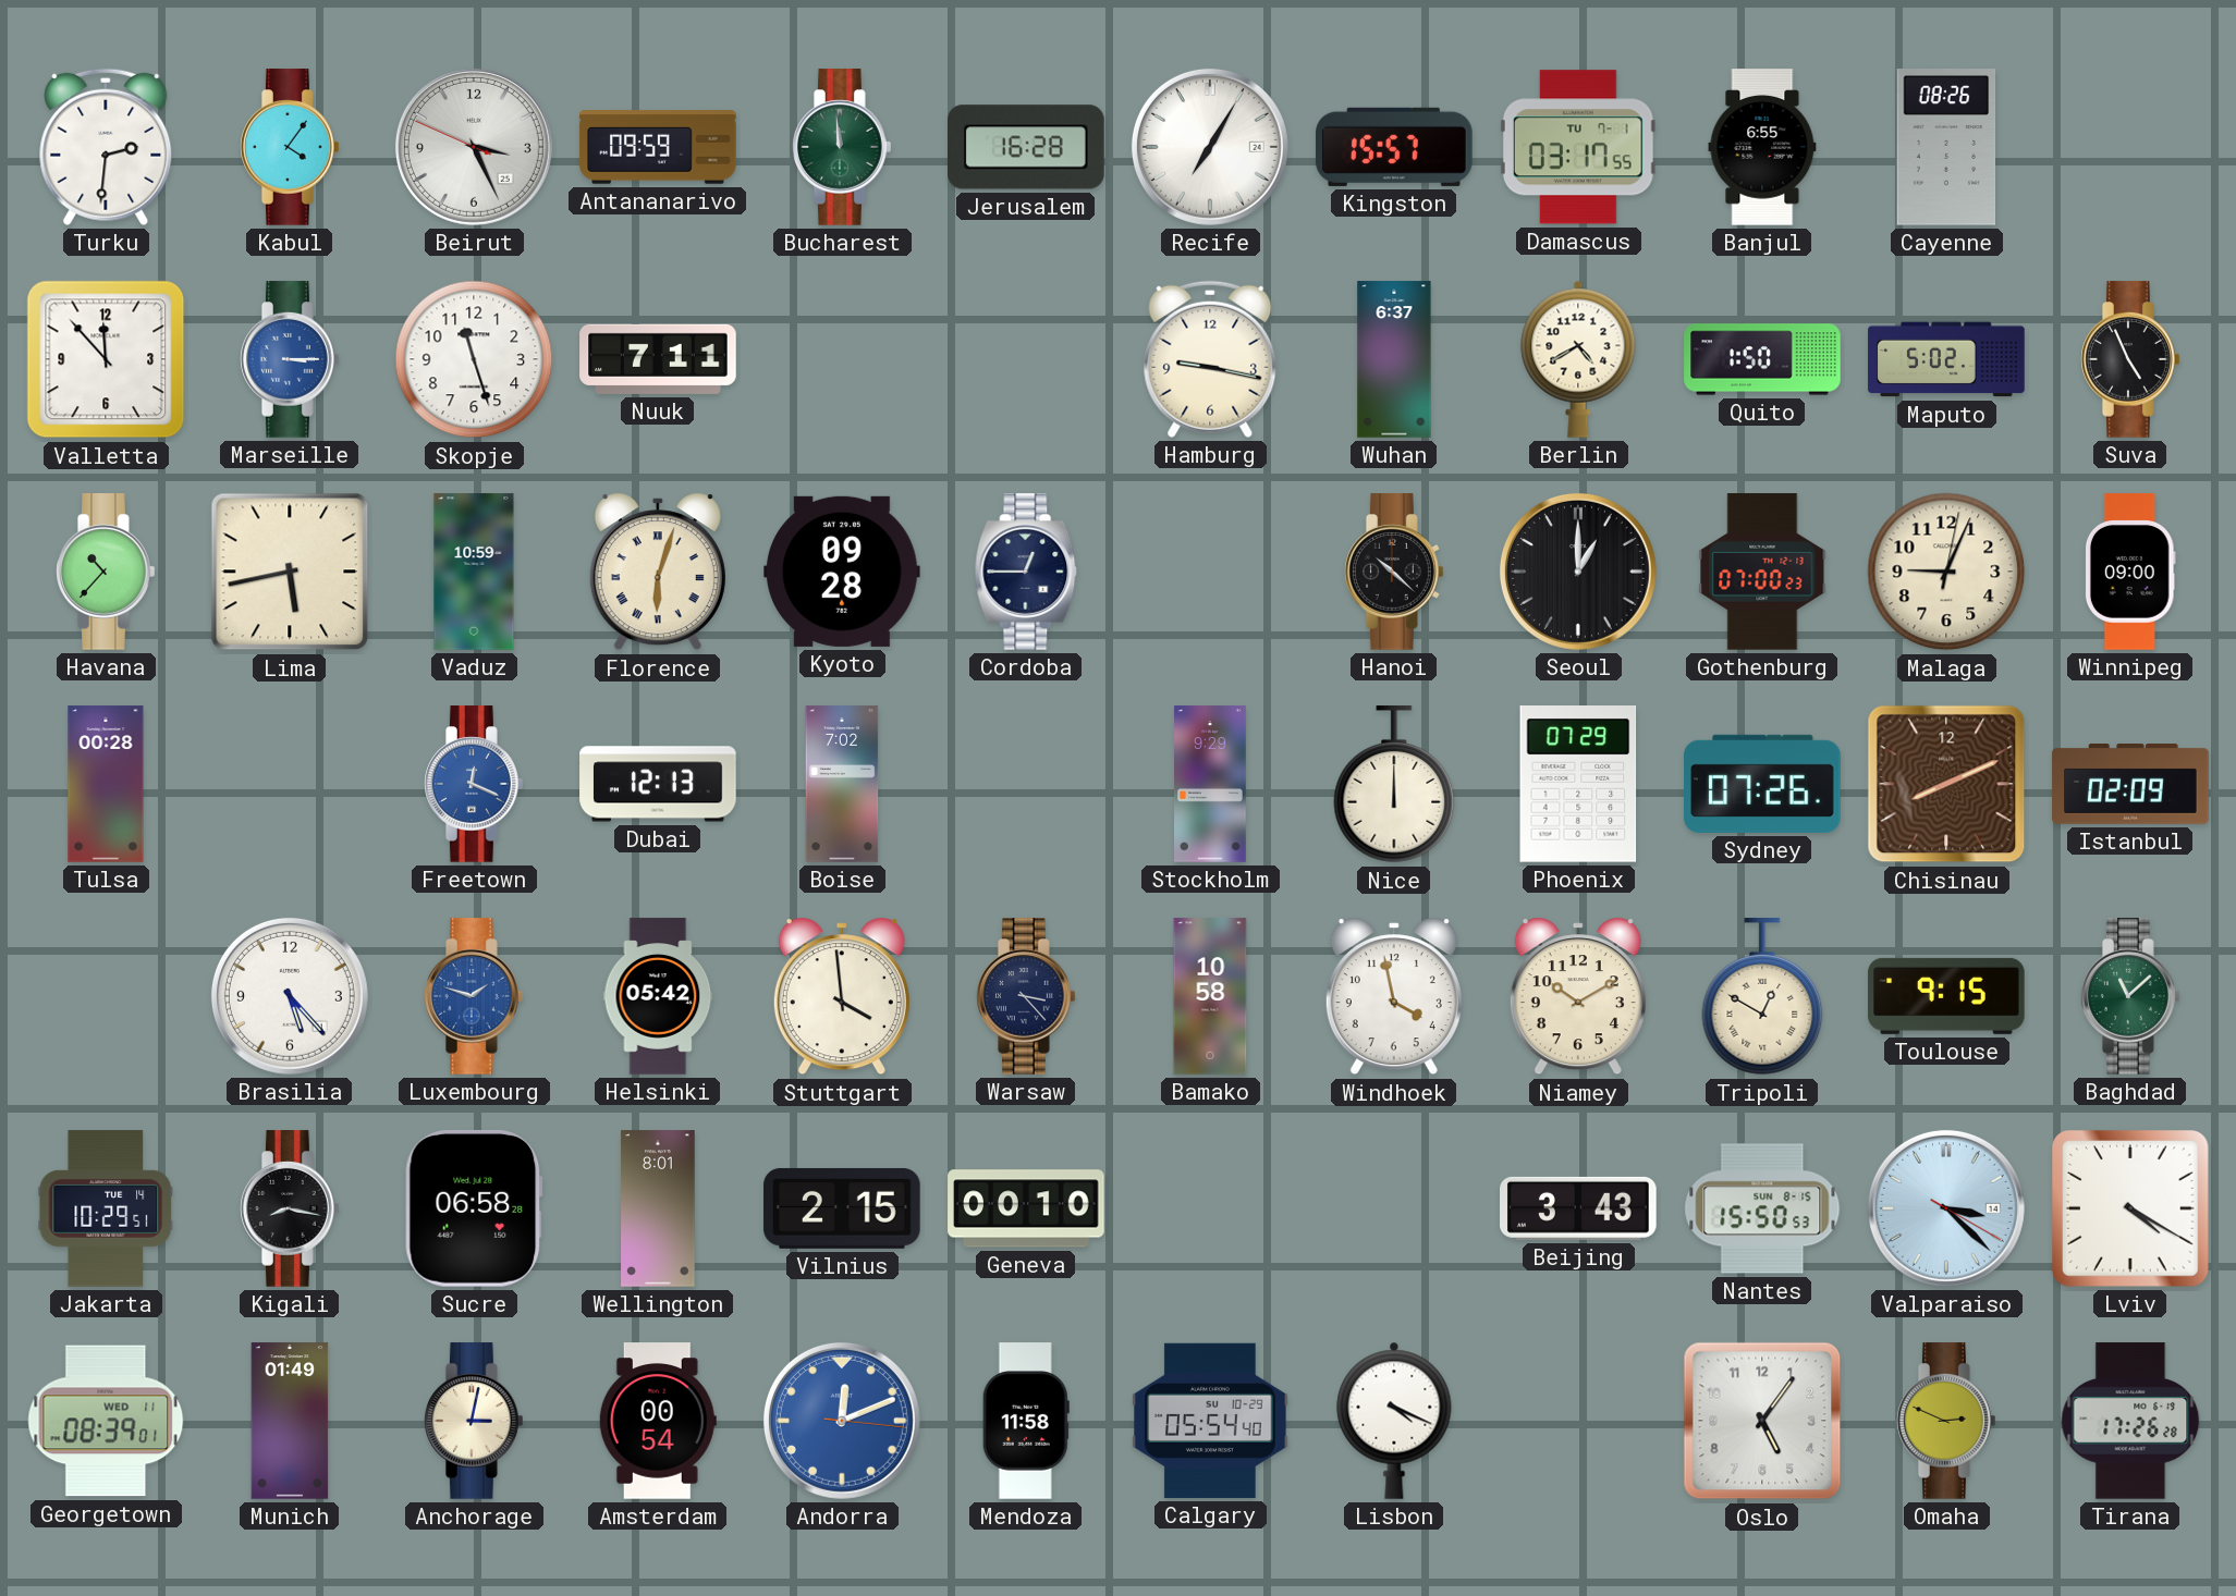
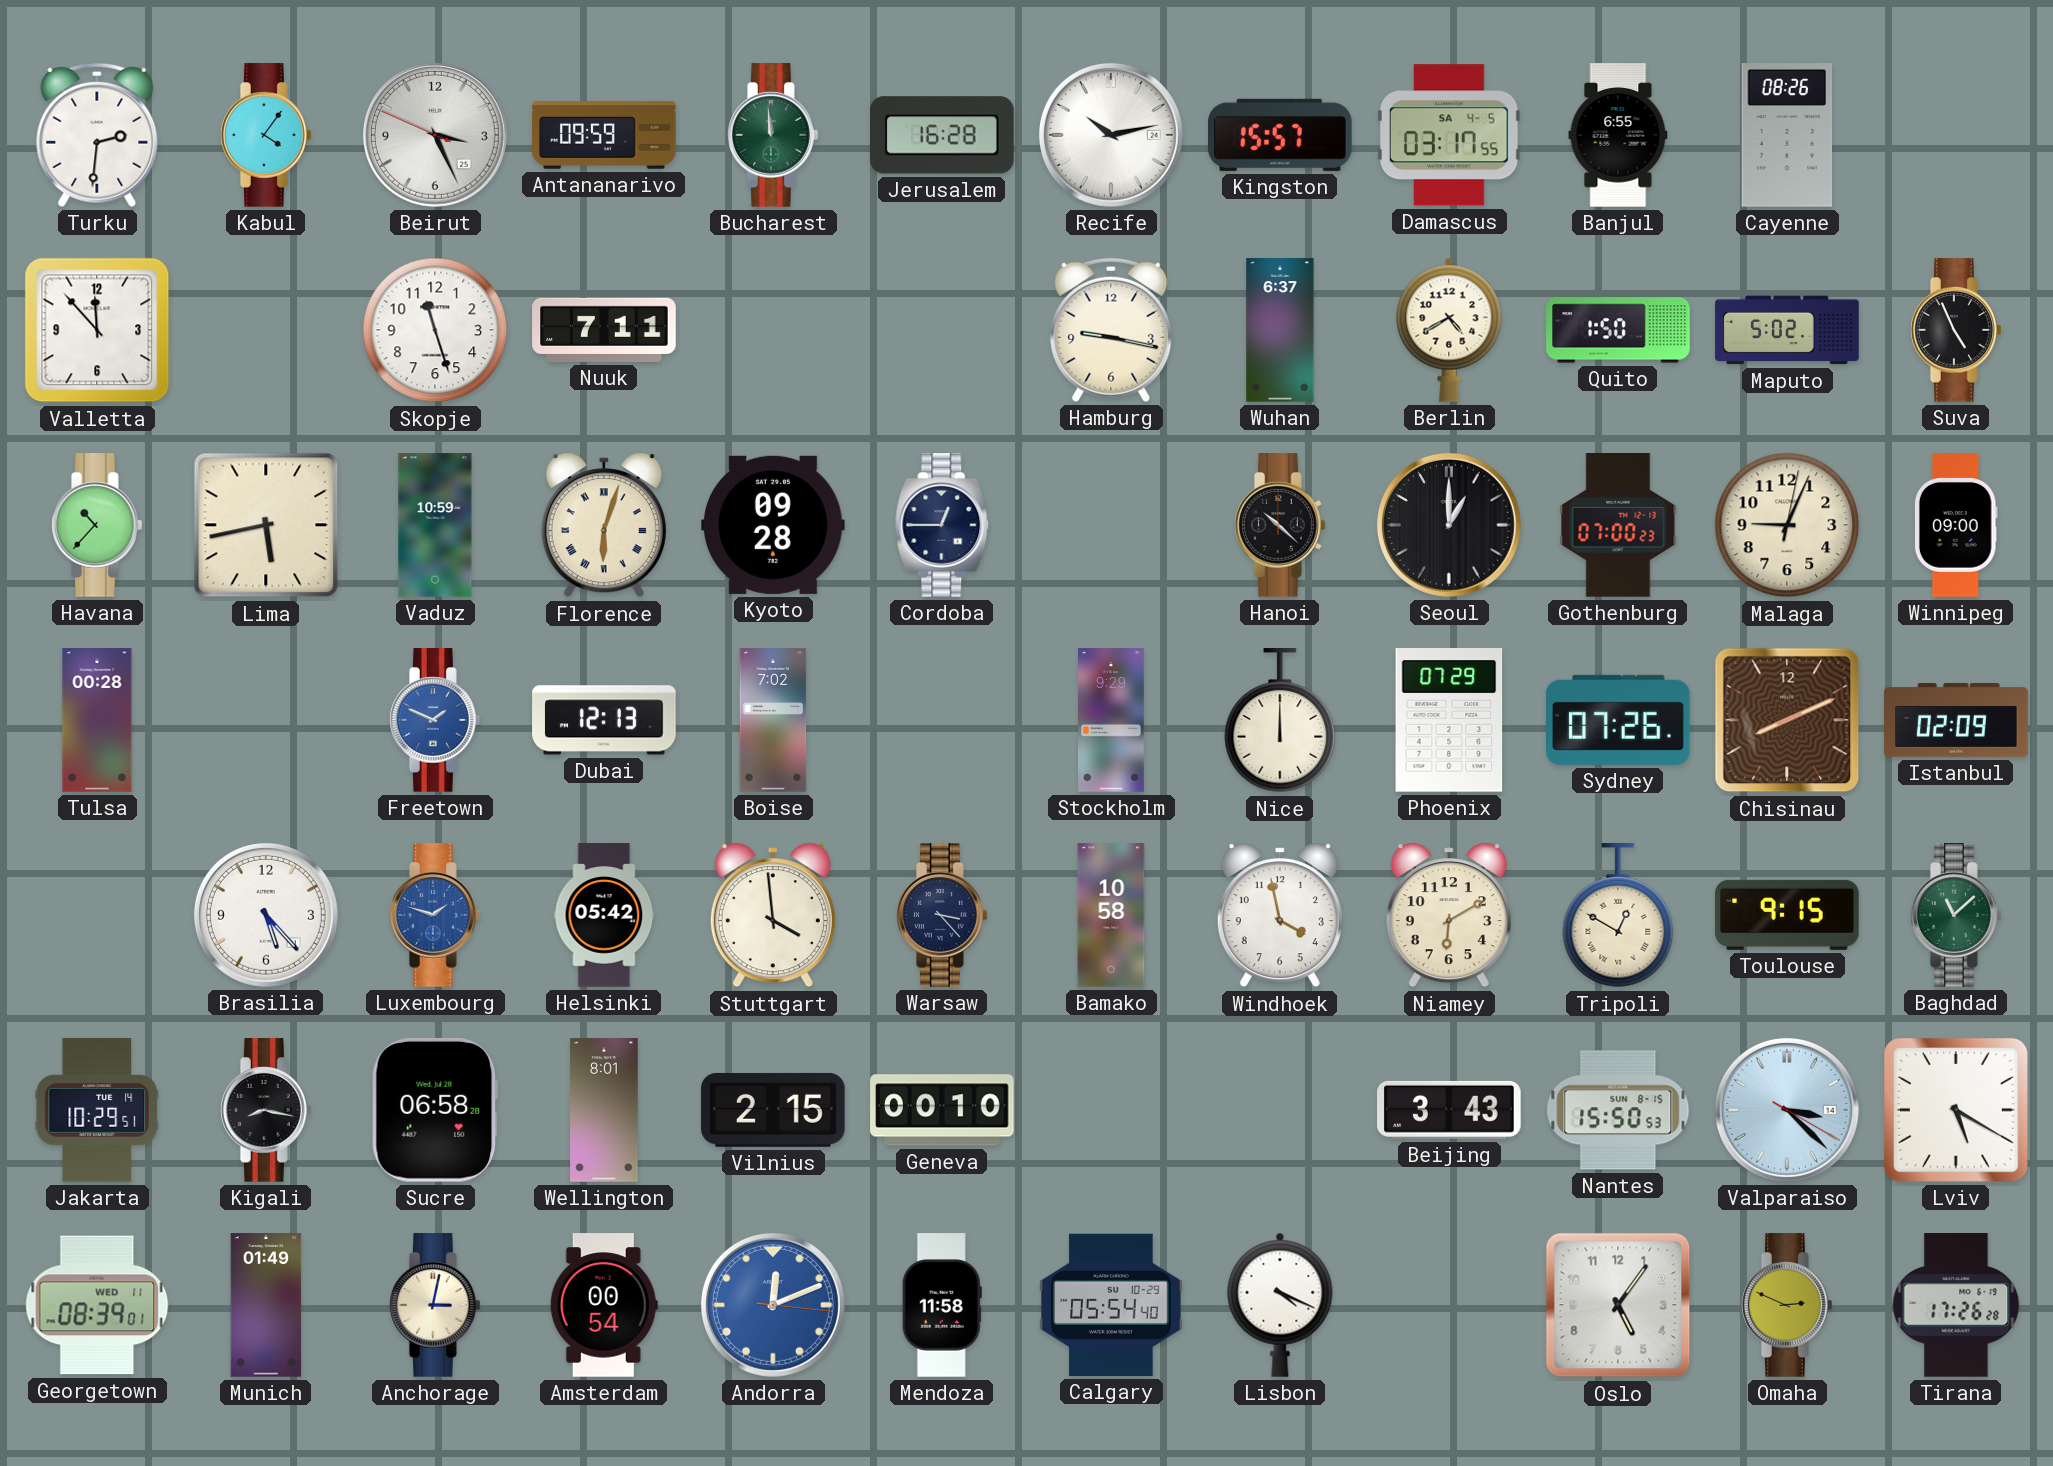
Recife: 7:05 -> 10:13
Damascus date: TU 7-1 -> SA 4-5
Marseille: 3:15 -> none
Freetown: 12:19 -> 1:49
Niamey: 10:10 -> 6:10
Lviv: 4:20 -> 5:20
